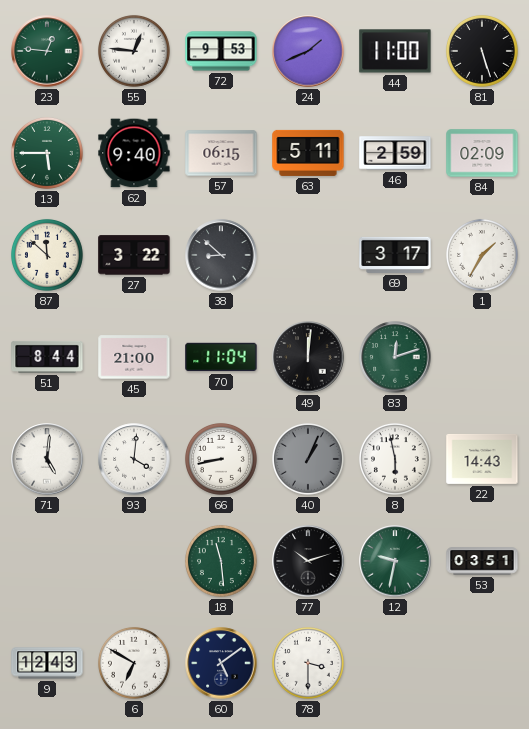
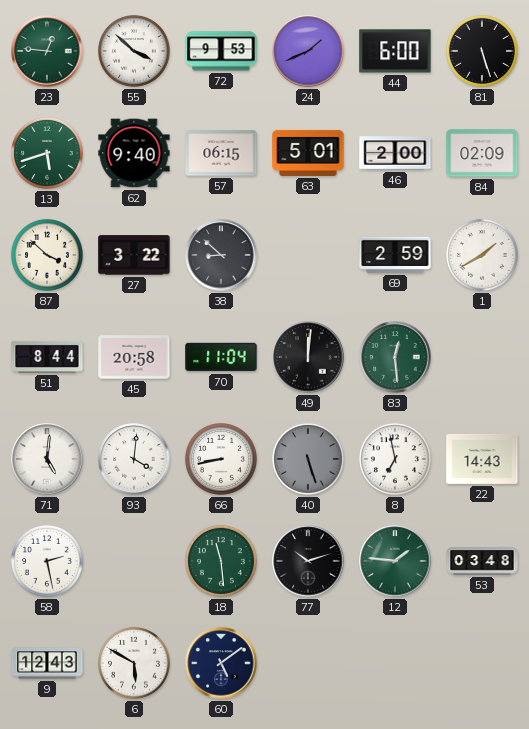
55: 12:46 -> 3:52
44: 11:00 -> 6:00
13: 5:45 -> 5:42
63: 5:11 -> 5:01
46: 2:59 -> 2:00
87: 11:52 -> 3:52
69: 3:17 -> 2:59
1: 1:35 -> 1:40
45: 21:00 -> 20:58
83: 12:12 -> 12:29
40: 1:04 -> 5:27
8: 5:58 -> 6:58
58: none -> 2:28
12: 9:32 -> 1:46
53: 03:51 -> 03:48
6: 6:50 -> 5:50
78: 3:30 -> none
